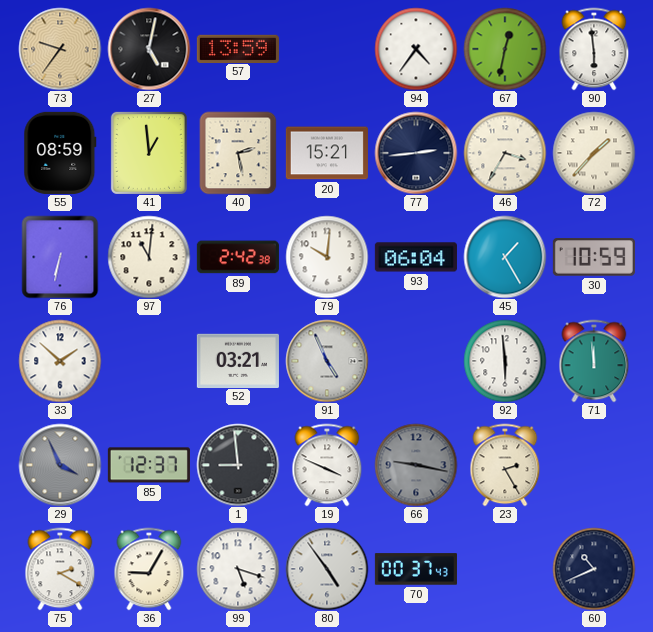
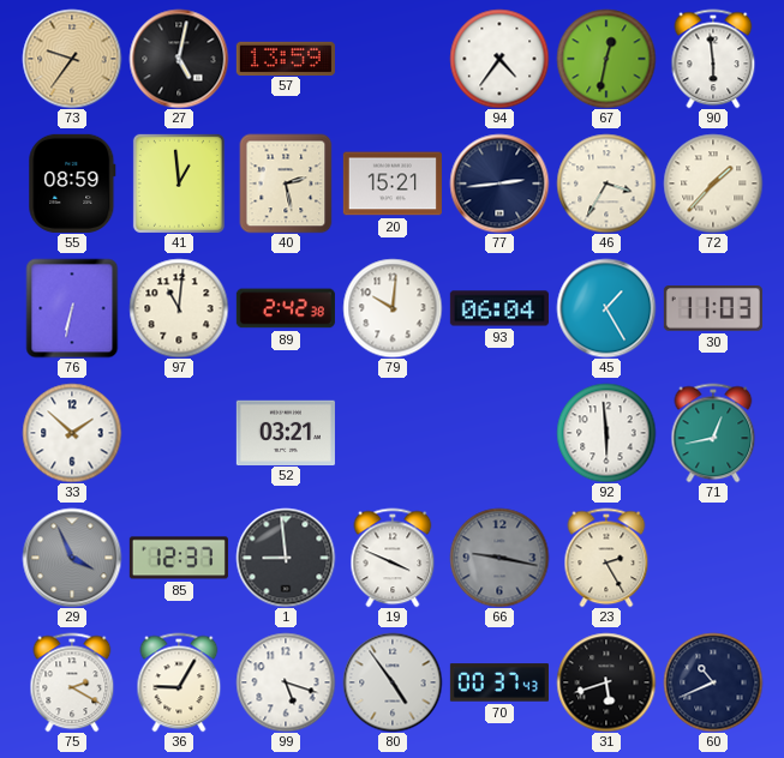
30: 10:59 -> 11:03
91: 4:56 -> none
71: 11:59 -> 12:43
31: none -> 5:42
